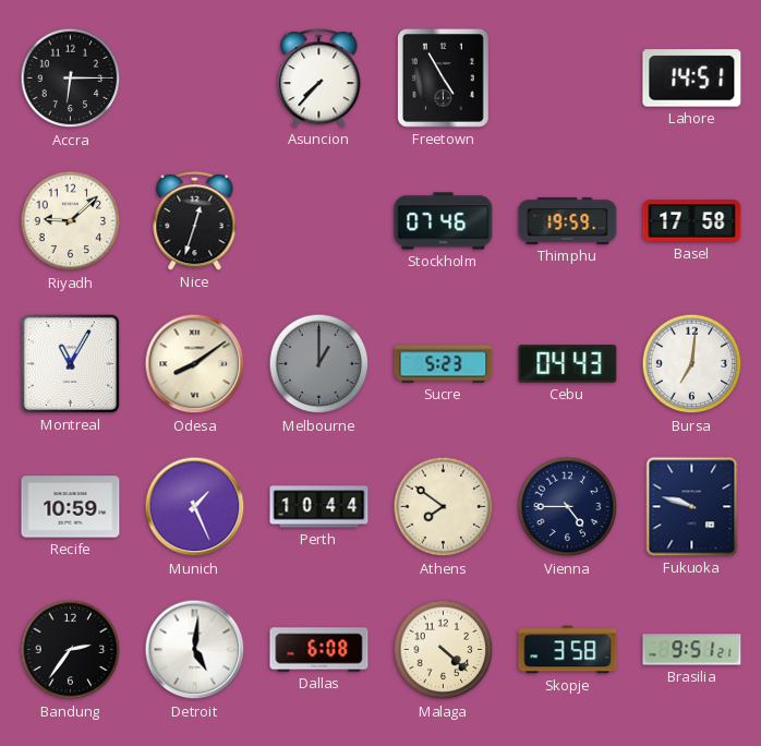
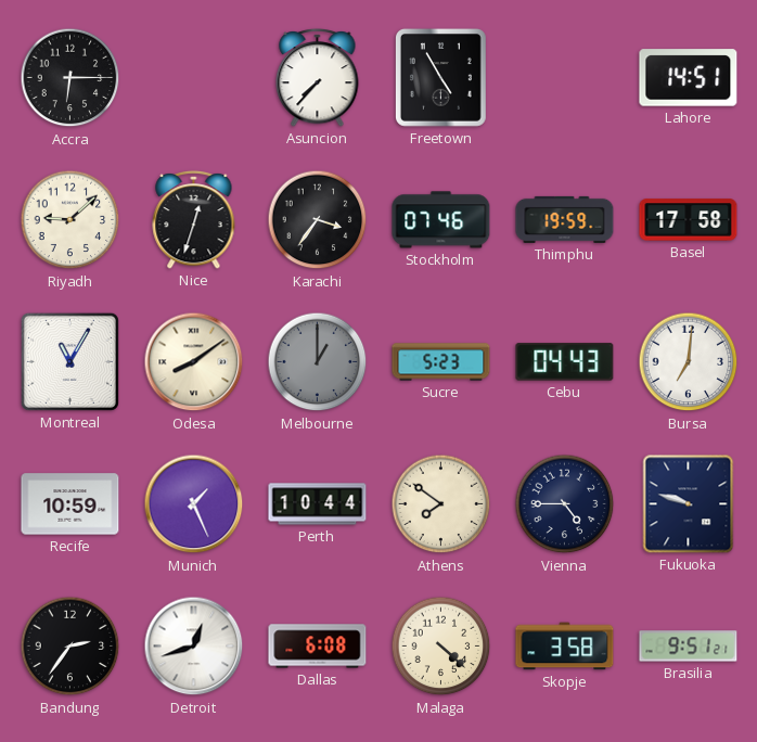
Karachi: none -> 3:36
Detroit: 5:01 -> 12:42
